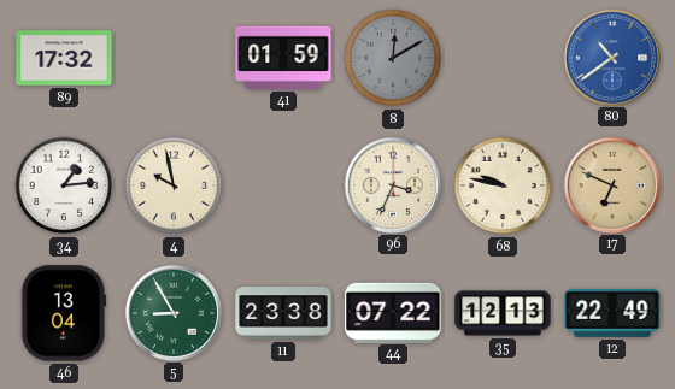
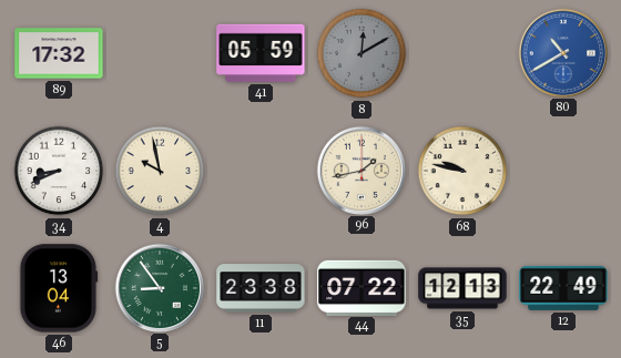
41: 01:59 -> 05:59
80: 10:39 -> 10:40
34: 1:14 -> 8:41
96: 3:34 -> 1:43
17: 6:49 -> none
5: 8:55 -> 8:54
